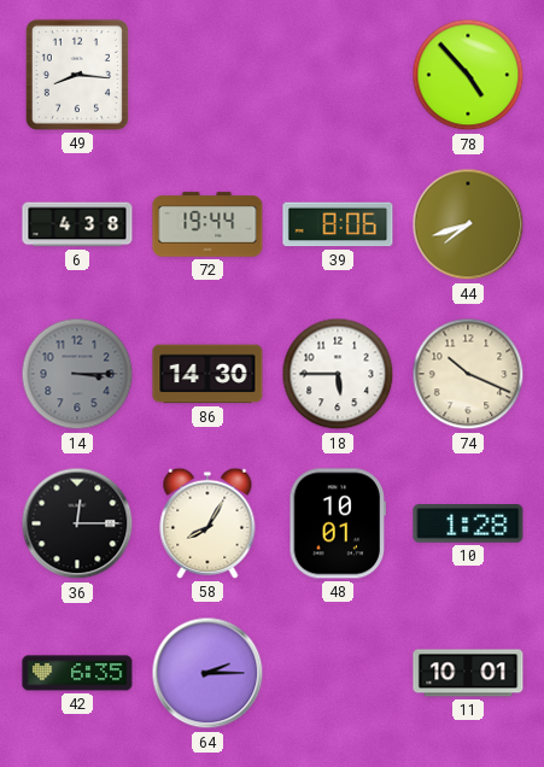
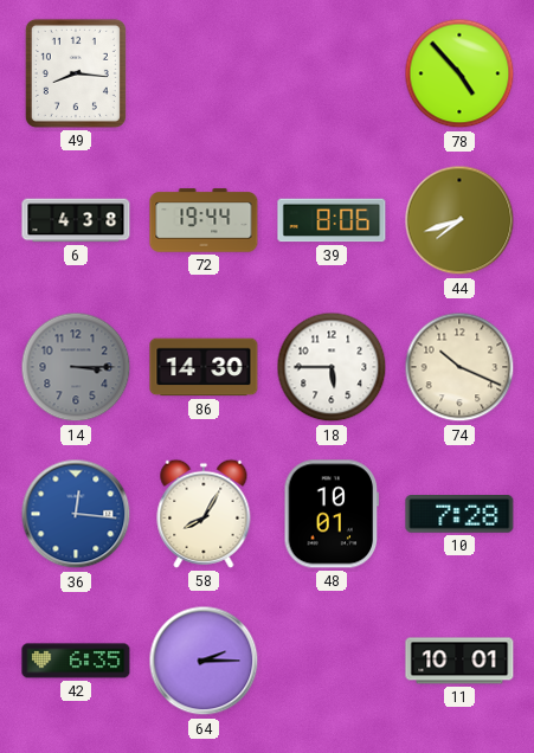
36: 12:15 -> 12:16
36 dial: black -> blue
10: 1:28 -> 7:28
